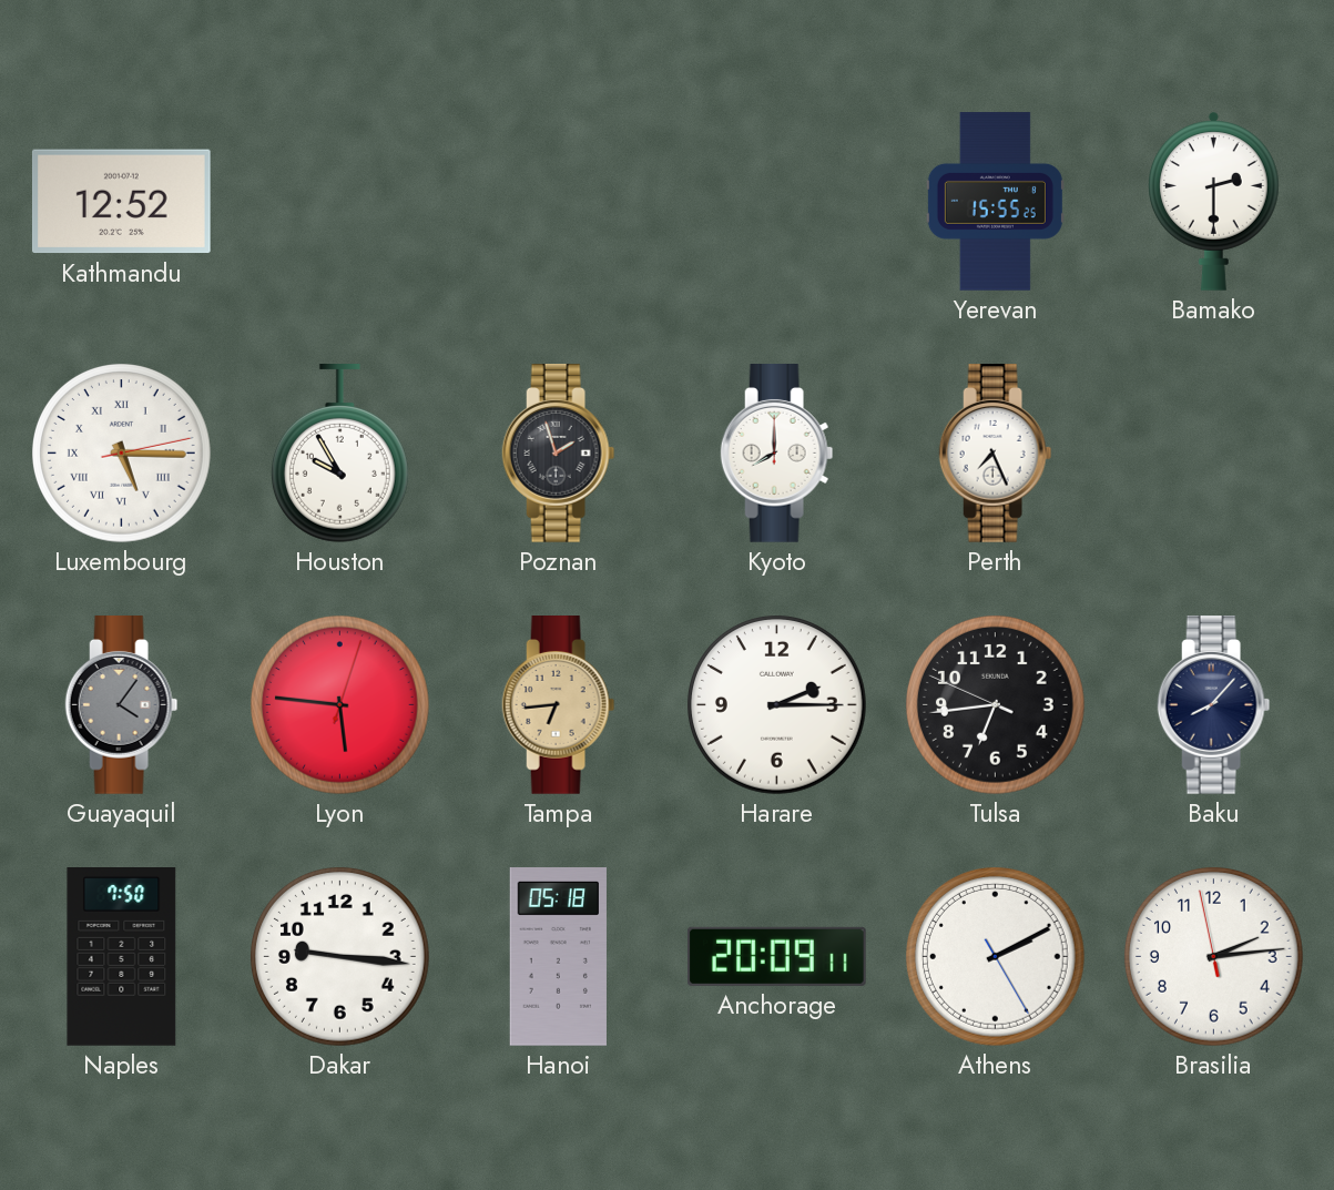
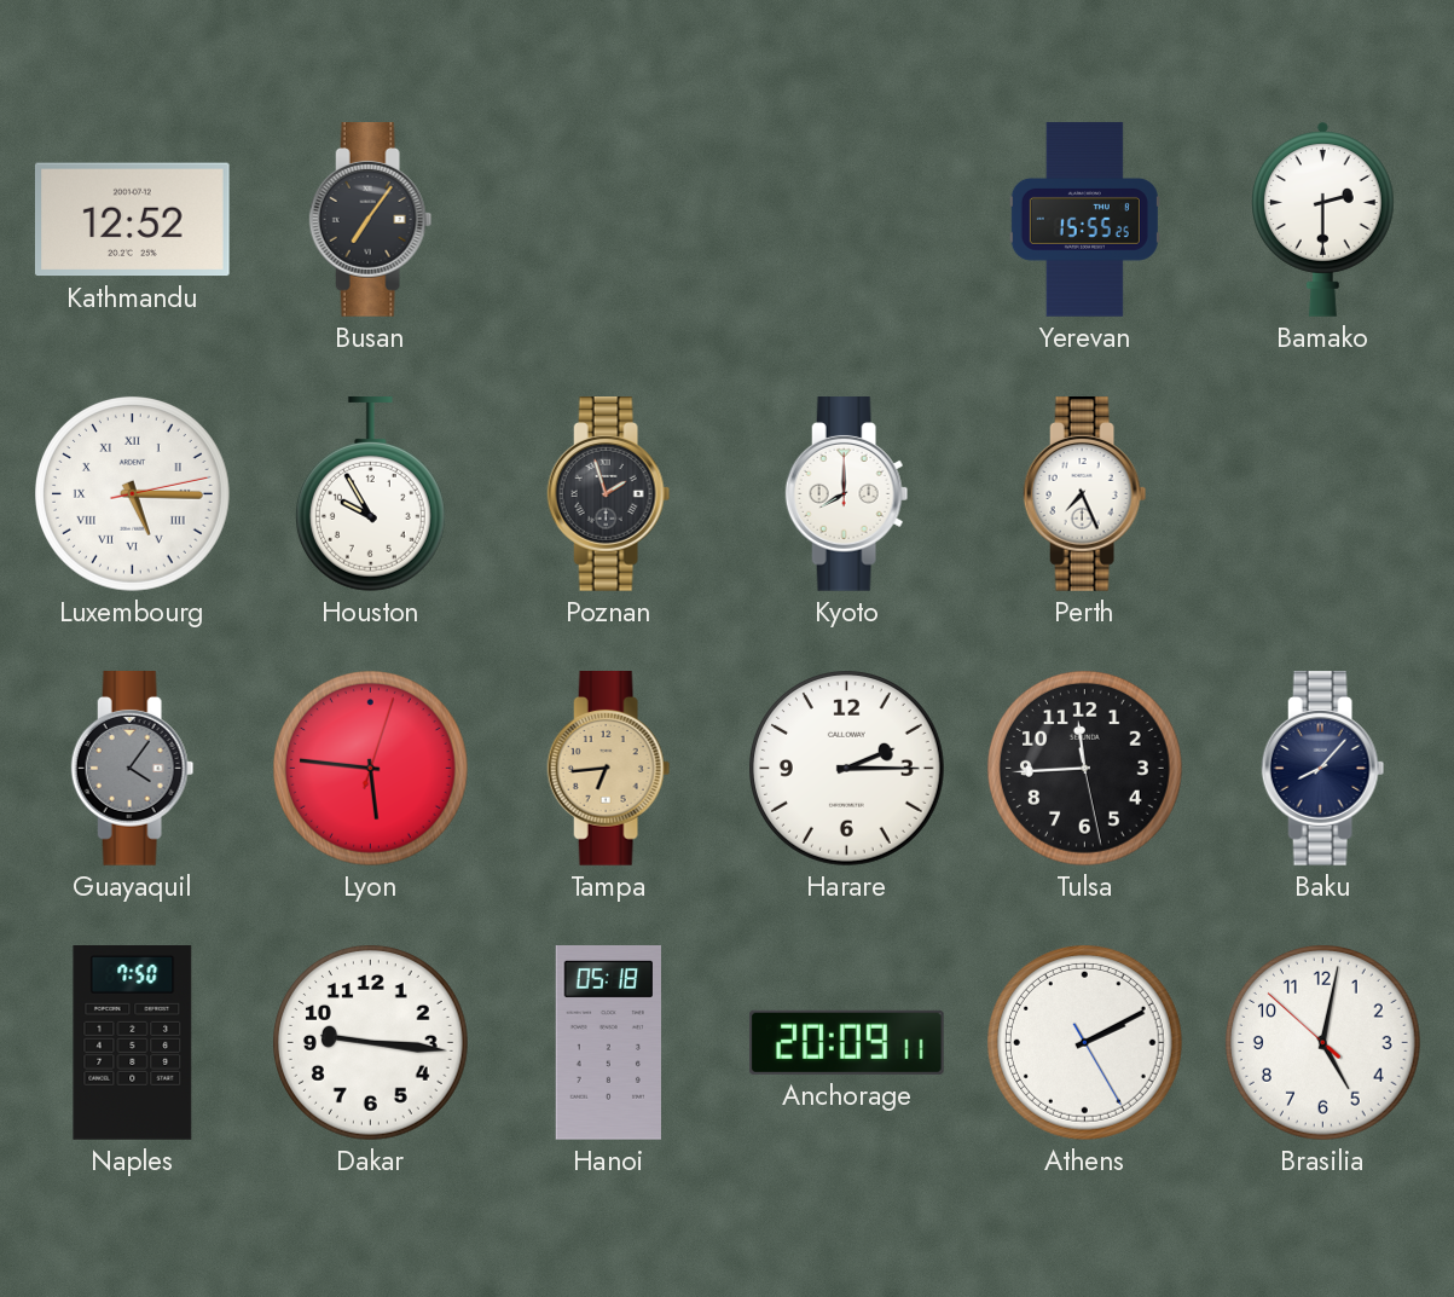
Busan: none -> 7:06
Tulsa: 6:43 -> 11:44
Brasilia: 2:13 -> 5:01
